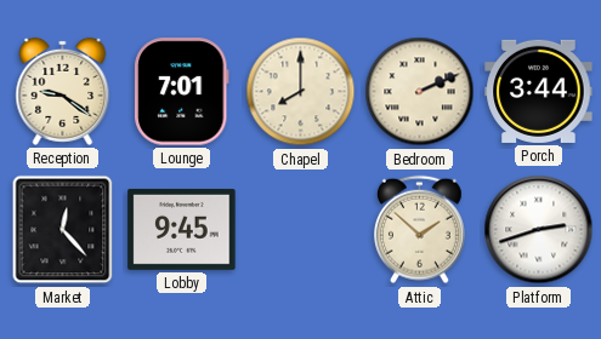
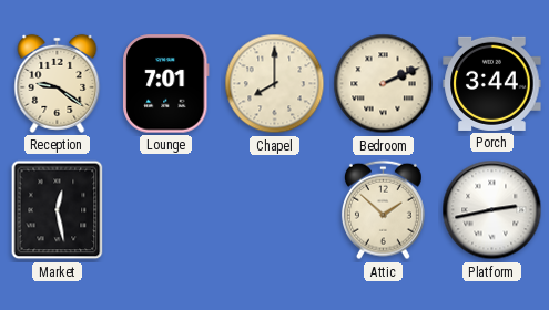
Market: 12:23 -> 12:28
Lobby: 9:45 -> none
Platform: 2:42 -> 2:43
